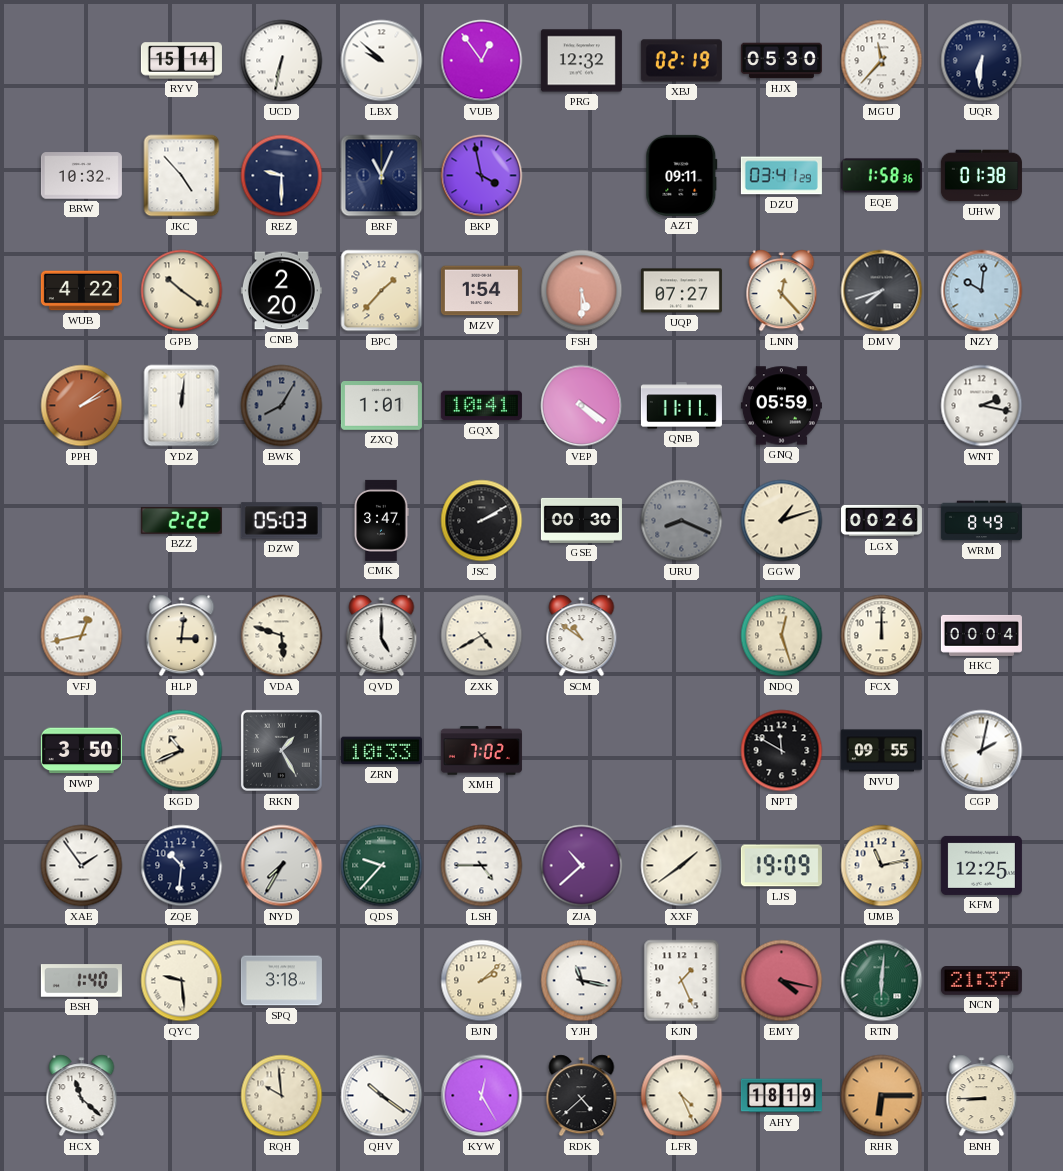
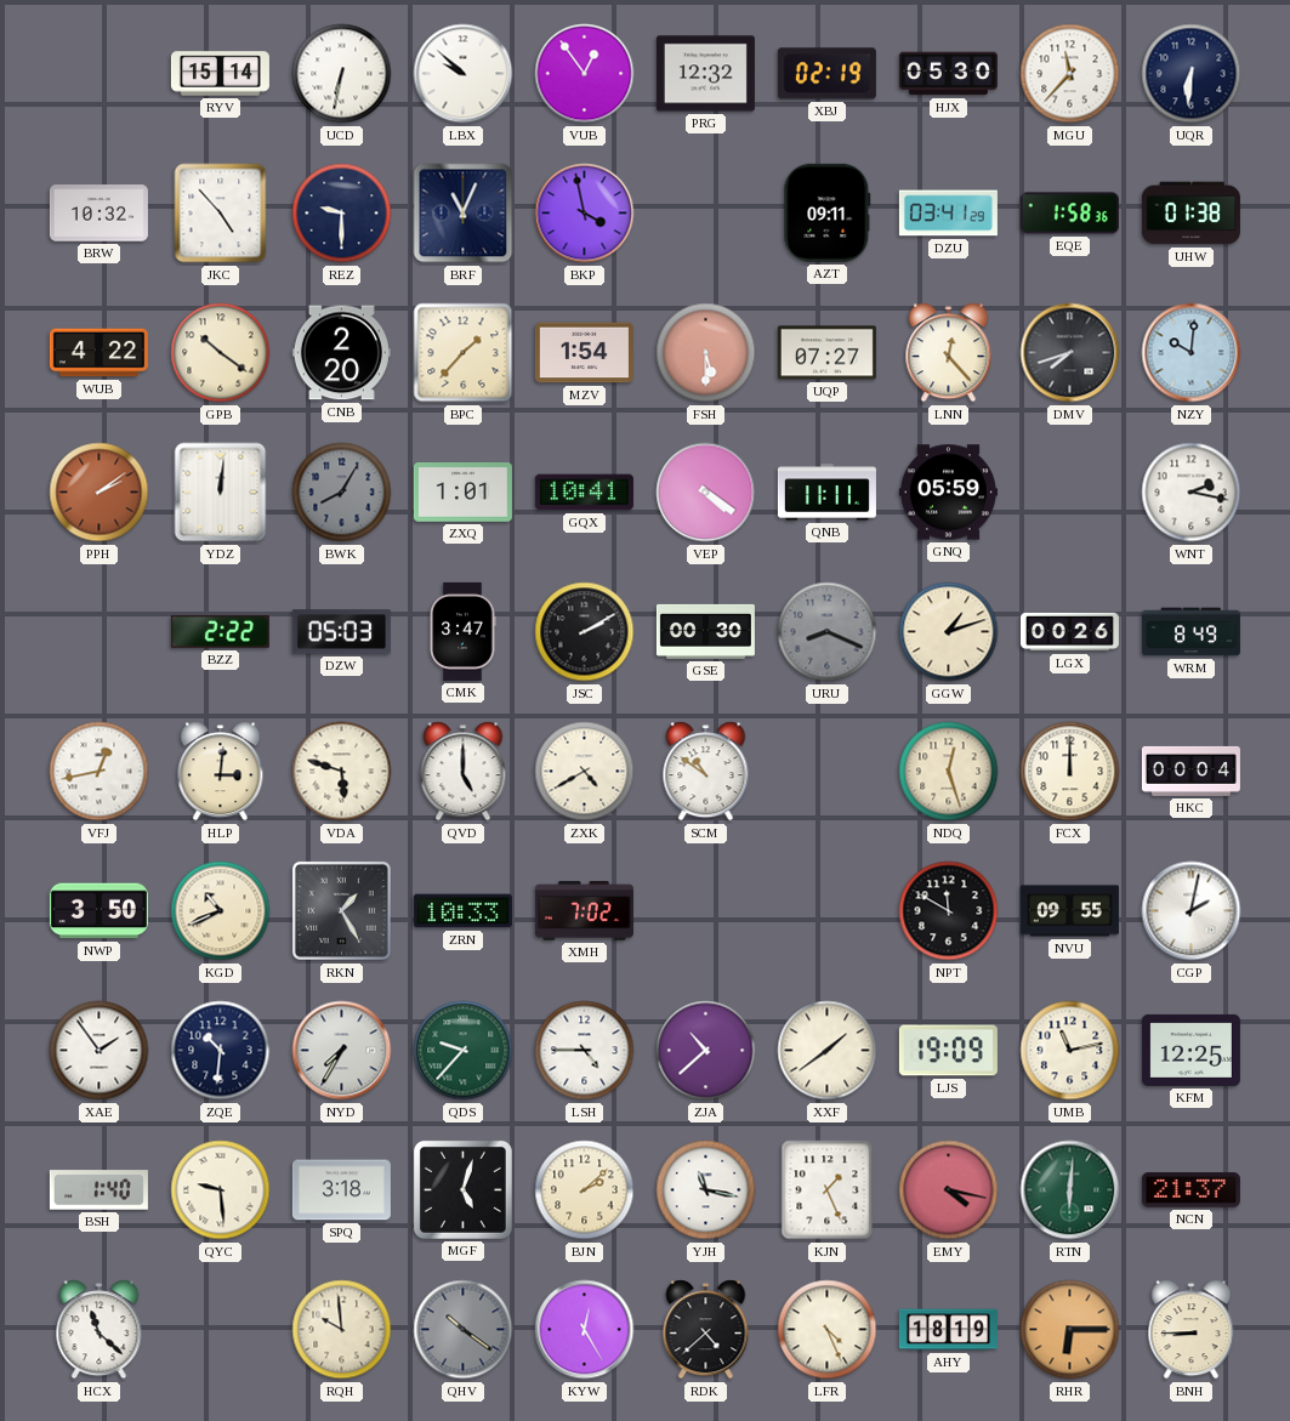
MGF: none -> 5:03
QHV dial: white -> grey
